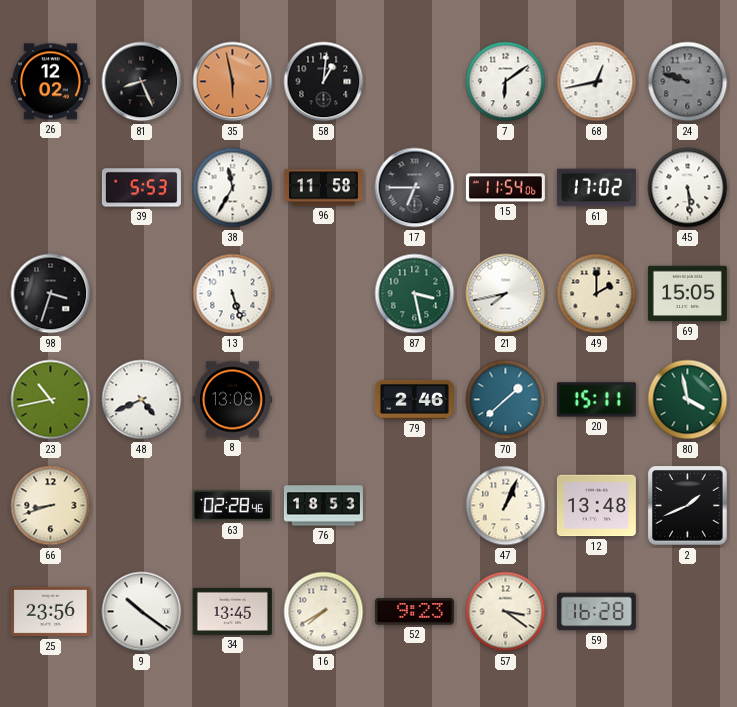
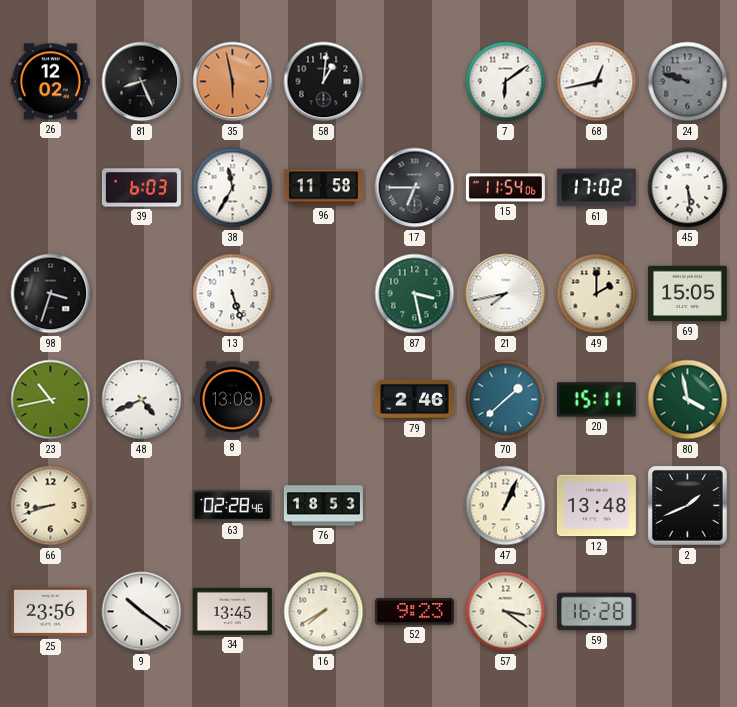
39: 5:53 -> 6:03
